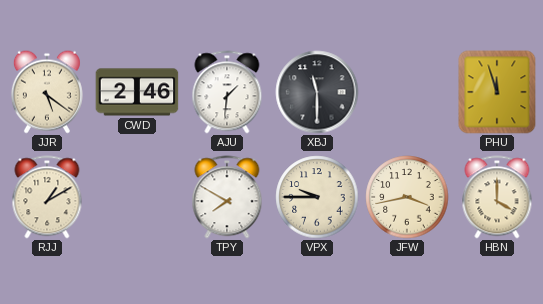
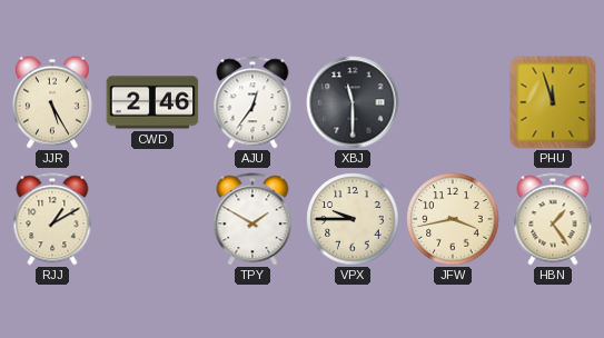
JJR: 5:21 -> 5:25
AJU: 1:31 -> 12:36
TPY: 7:50 -> 1:50
HBN: 4:00 -> 1:24
